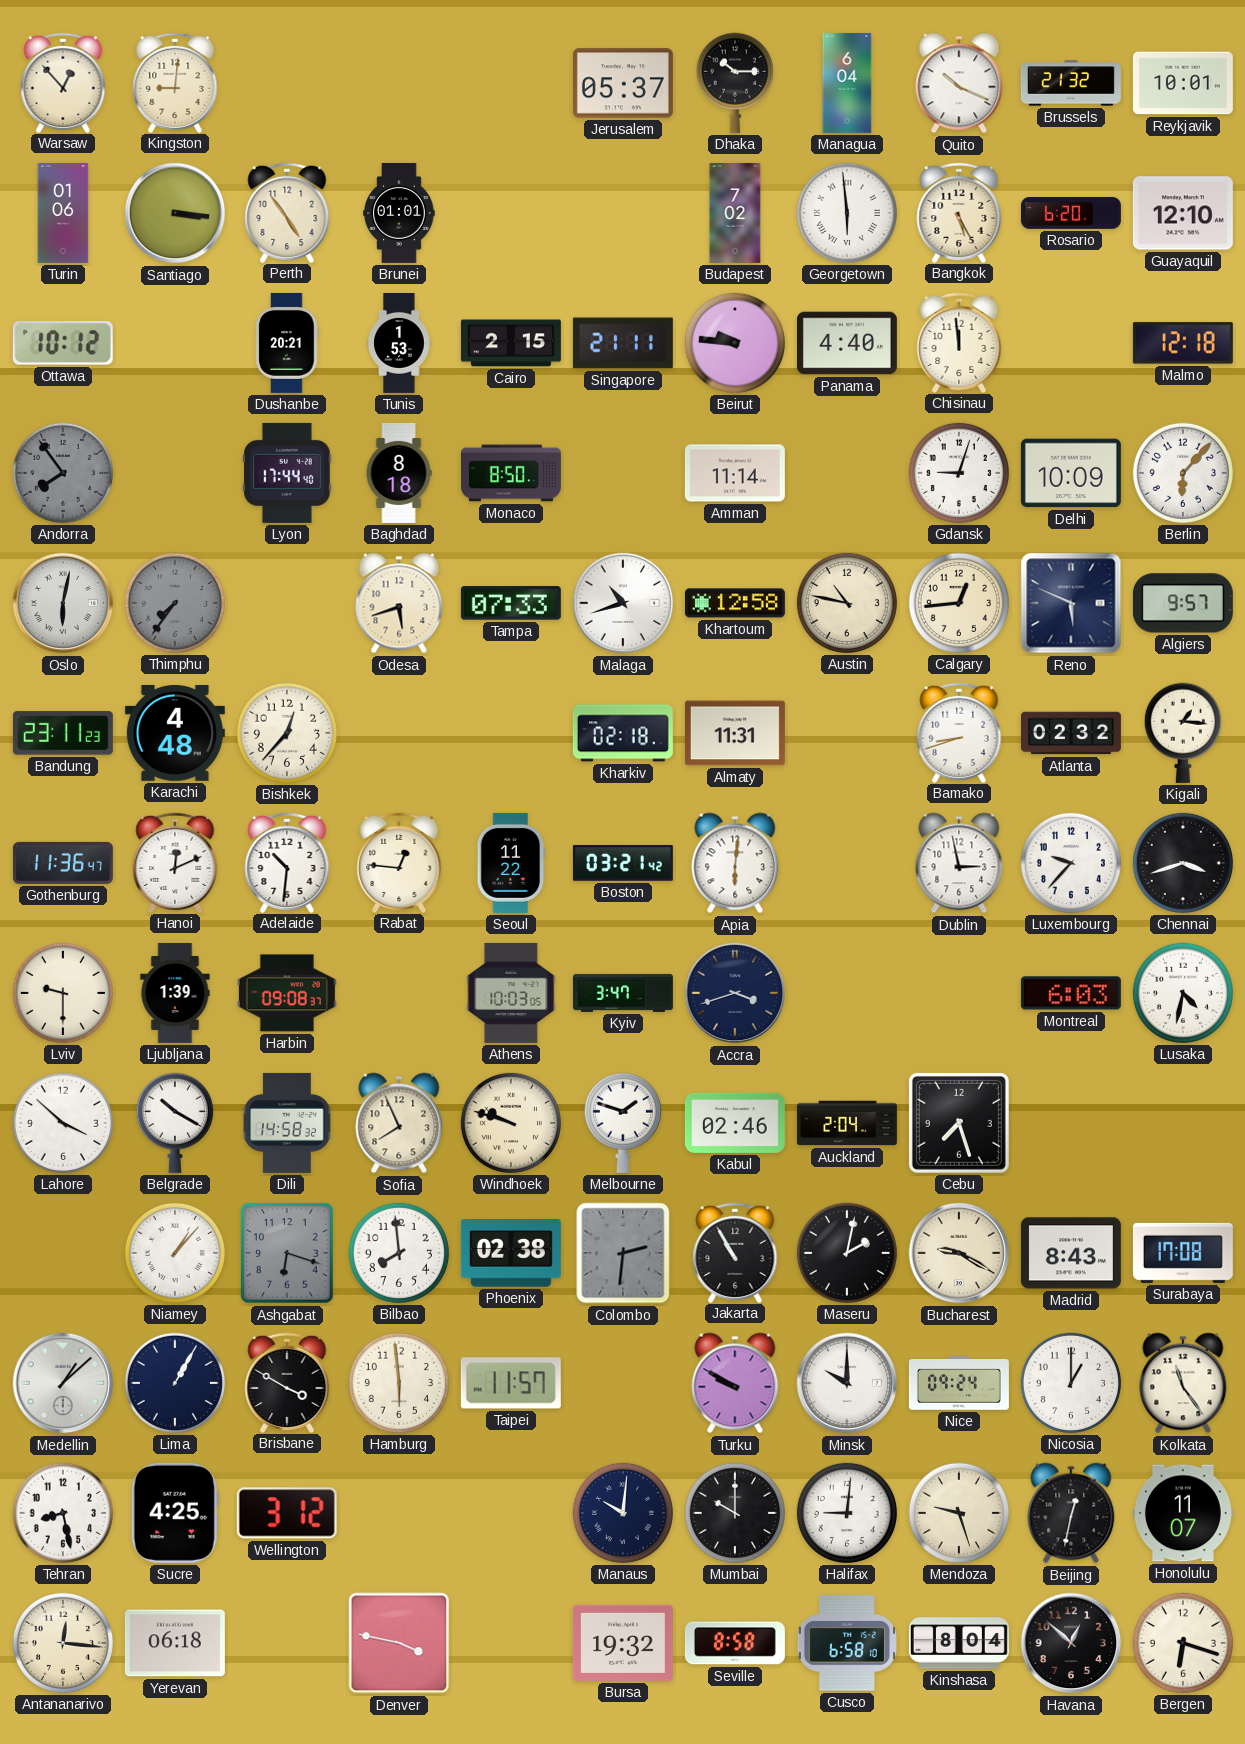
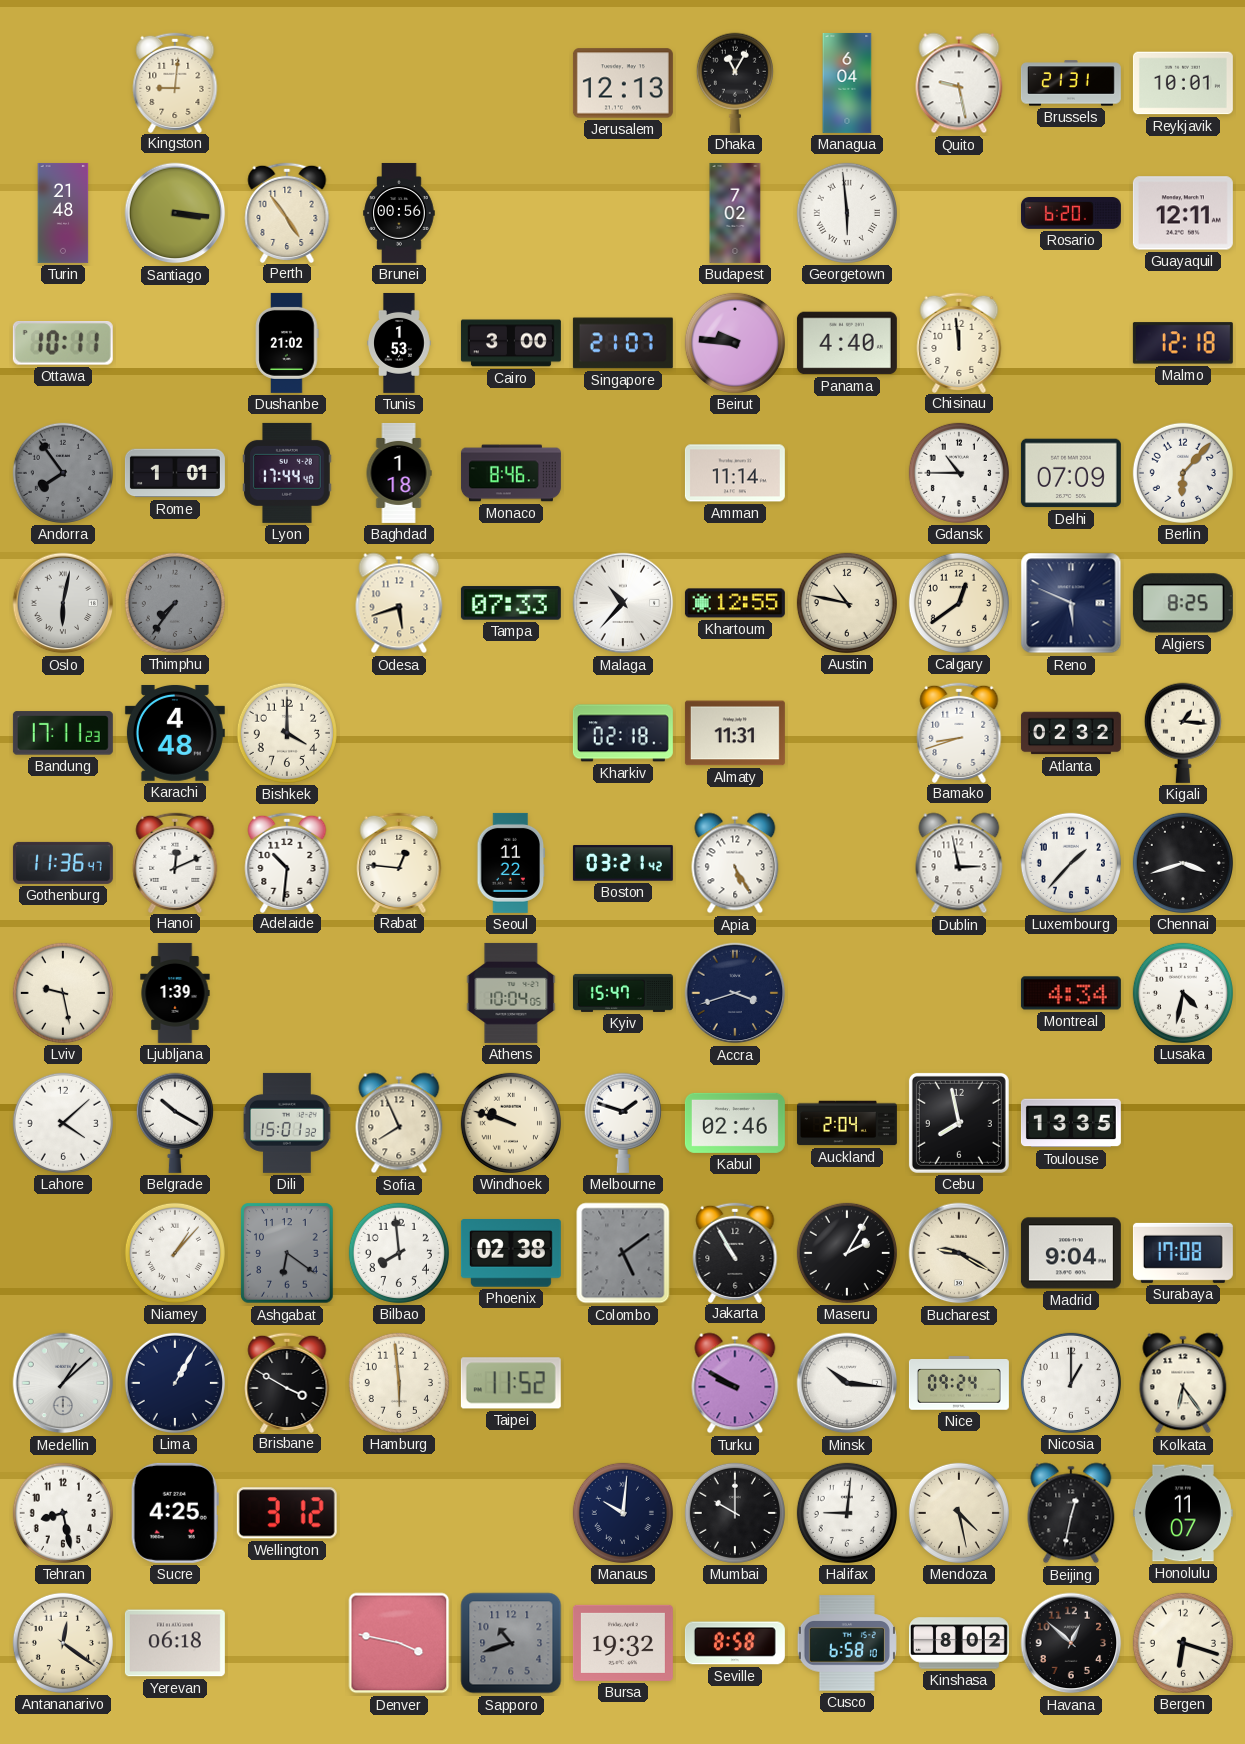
Warsaw: 12:53 -> none
Jerusalem: 05:37 -> 12:13
Dhaka: 10:15 -> 11:05
Quito: 10:19 -> 9:28
Brussels: 21:32 -> 21:31
Turin: 01:06 -> 21:48
Brunei: 01:01 -> 00:56
Bangkok: 5:25 -> none
Guayaquil: 12:10 -> 12:11
Ottawa: 10:12 -> 10:11
Dushanbe: 20:21 -> 21:02
Cairo: 2:15 -> 3:00
Singapore: 21:11 -> 21:07
Rome: none -> 1:01
Baghdad: 8:18 -> 1:18
Monaco: 8:50 -> 8:46
Gdansk: 9:03 -> 10:45
Delhi: 10:09 -> 07:09
Malaga: 10:42 -> 10:37
Khartoum: 12:58 -> 12:55
Calgary: 12:44 -> 12:39
Algiers: 9:57 -> 8:25
Bandung: 23:11 -> 17:11
Bishkek: 12:37 -> 4:00
Apia: 6:01 -> 5:25
Luxembourg: 9:37 -> 1:37
Lviv: 9:30 -> 9:28
Harbin: 09:08 -> none
Athens: 10:03 -> 10:04
Kyiv: 3:47 -> 15:47
Montreal: 6:03 -> 4:34
Lahore: 3:52 -> 4:08
Dili: 14:58 -> 15:01
Cebu: 7:27 -> 7:58
Toulouse: none -> 13:35
Ashgabat: 6:18 -> 6:21
Colombo: 2:31 -> 5:09
Maseru: 2:02 -> 2:05
Madrid: 8:43 -> 9:04
Taipei: 11:57 -> 11:52
Minsk: 10:00 -> 10:16
Kolkata: 11:24 -> 6:24
Mendoza: 9:27 -> 4:28
Antananarivo: 12:16 -> 12:21
Sapporo: none -> 10:42
Kinshasa: 8:04 -> 8:02
